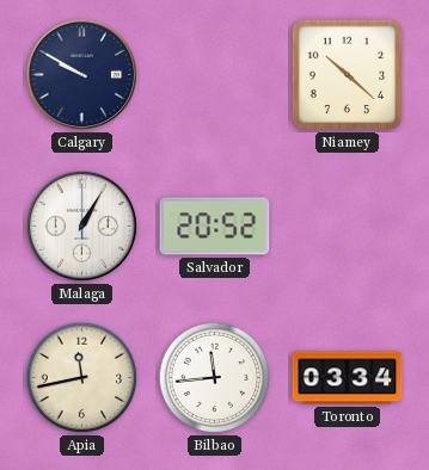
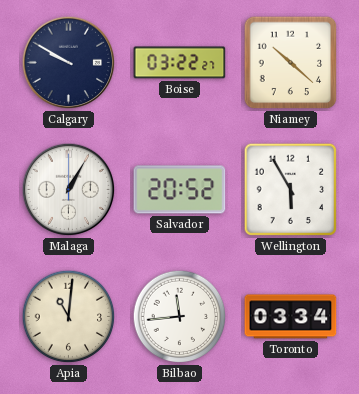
Boise: none -> 03:22
Wellington: none -> 5:55
Apia: 11:43 -> 11:01
